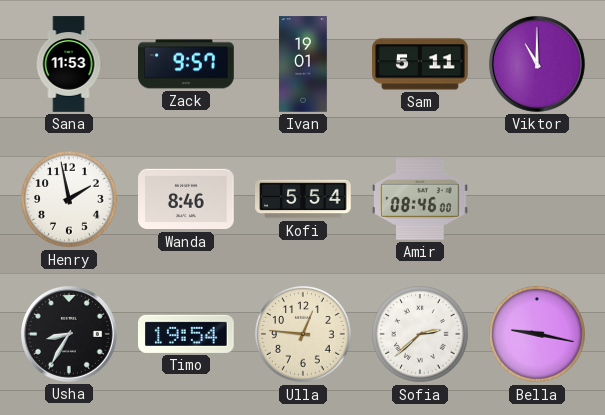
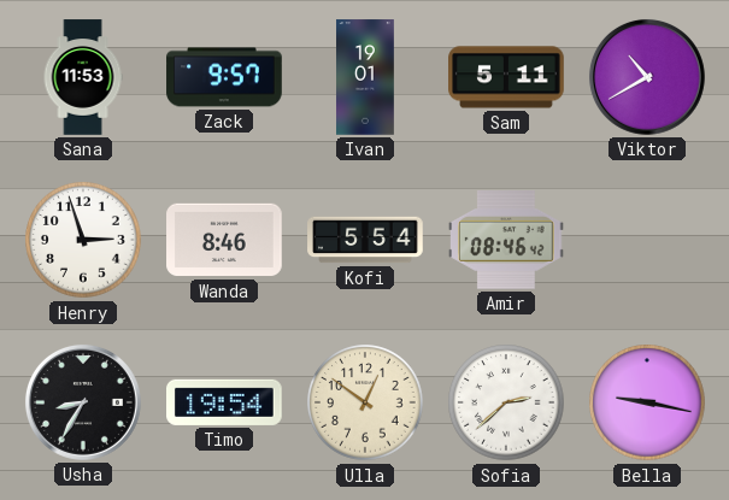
Viktor: 11:00 -> 10:40
Henry: 1:58 -> 2:57
Amir: 08:46:00 -> 08:46:42
Ulla: 12:46 -> 12:51
